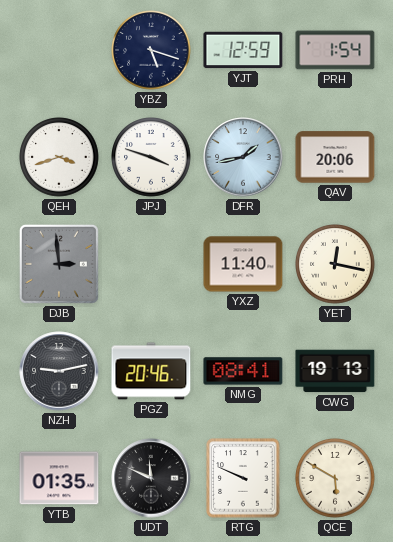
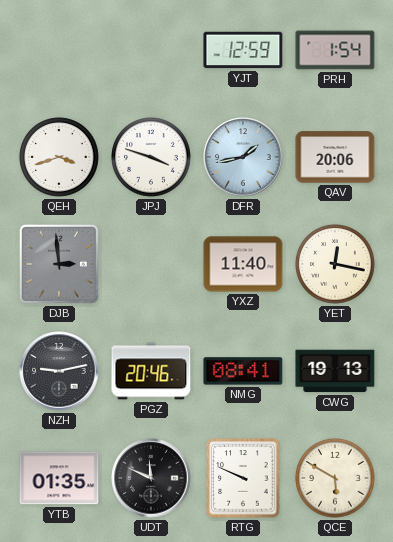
YBZ: 5:18 -> none
